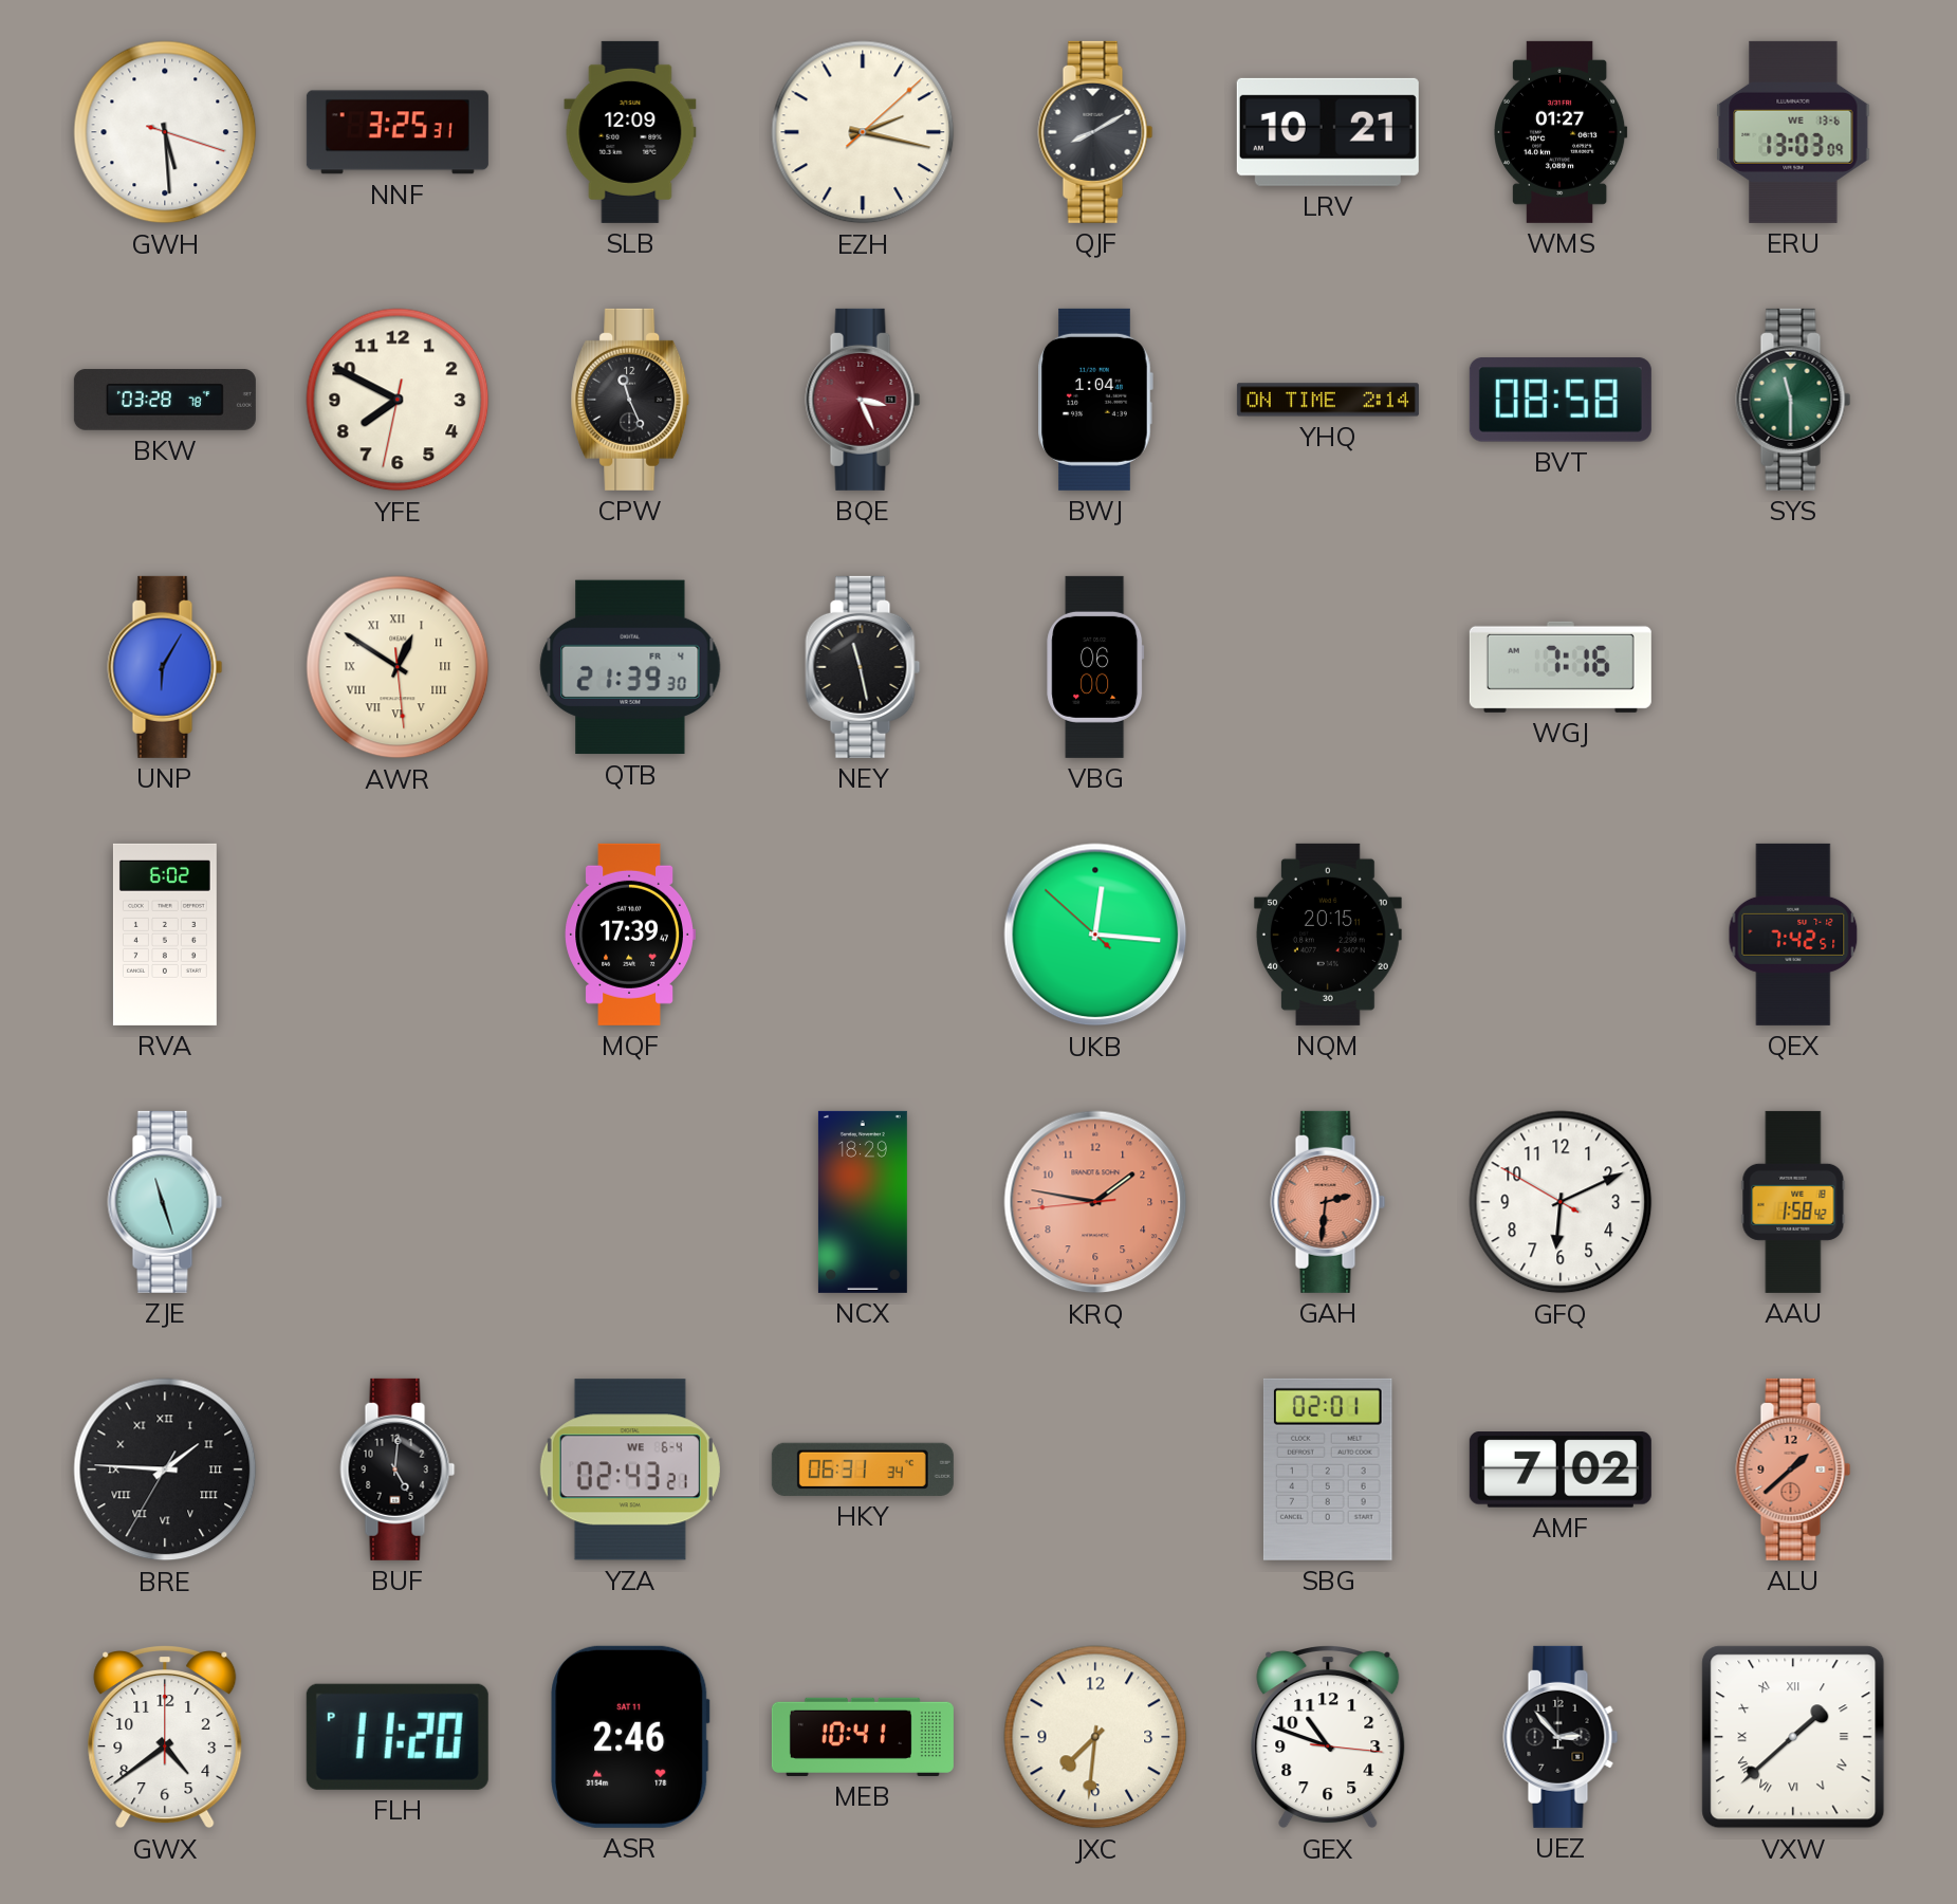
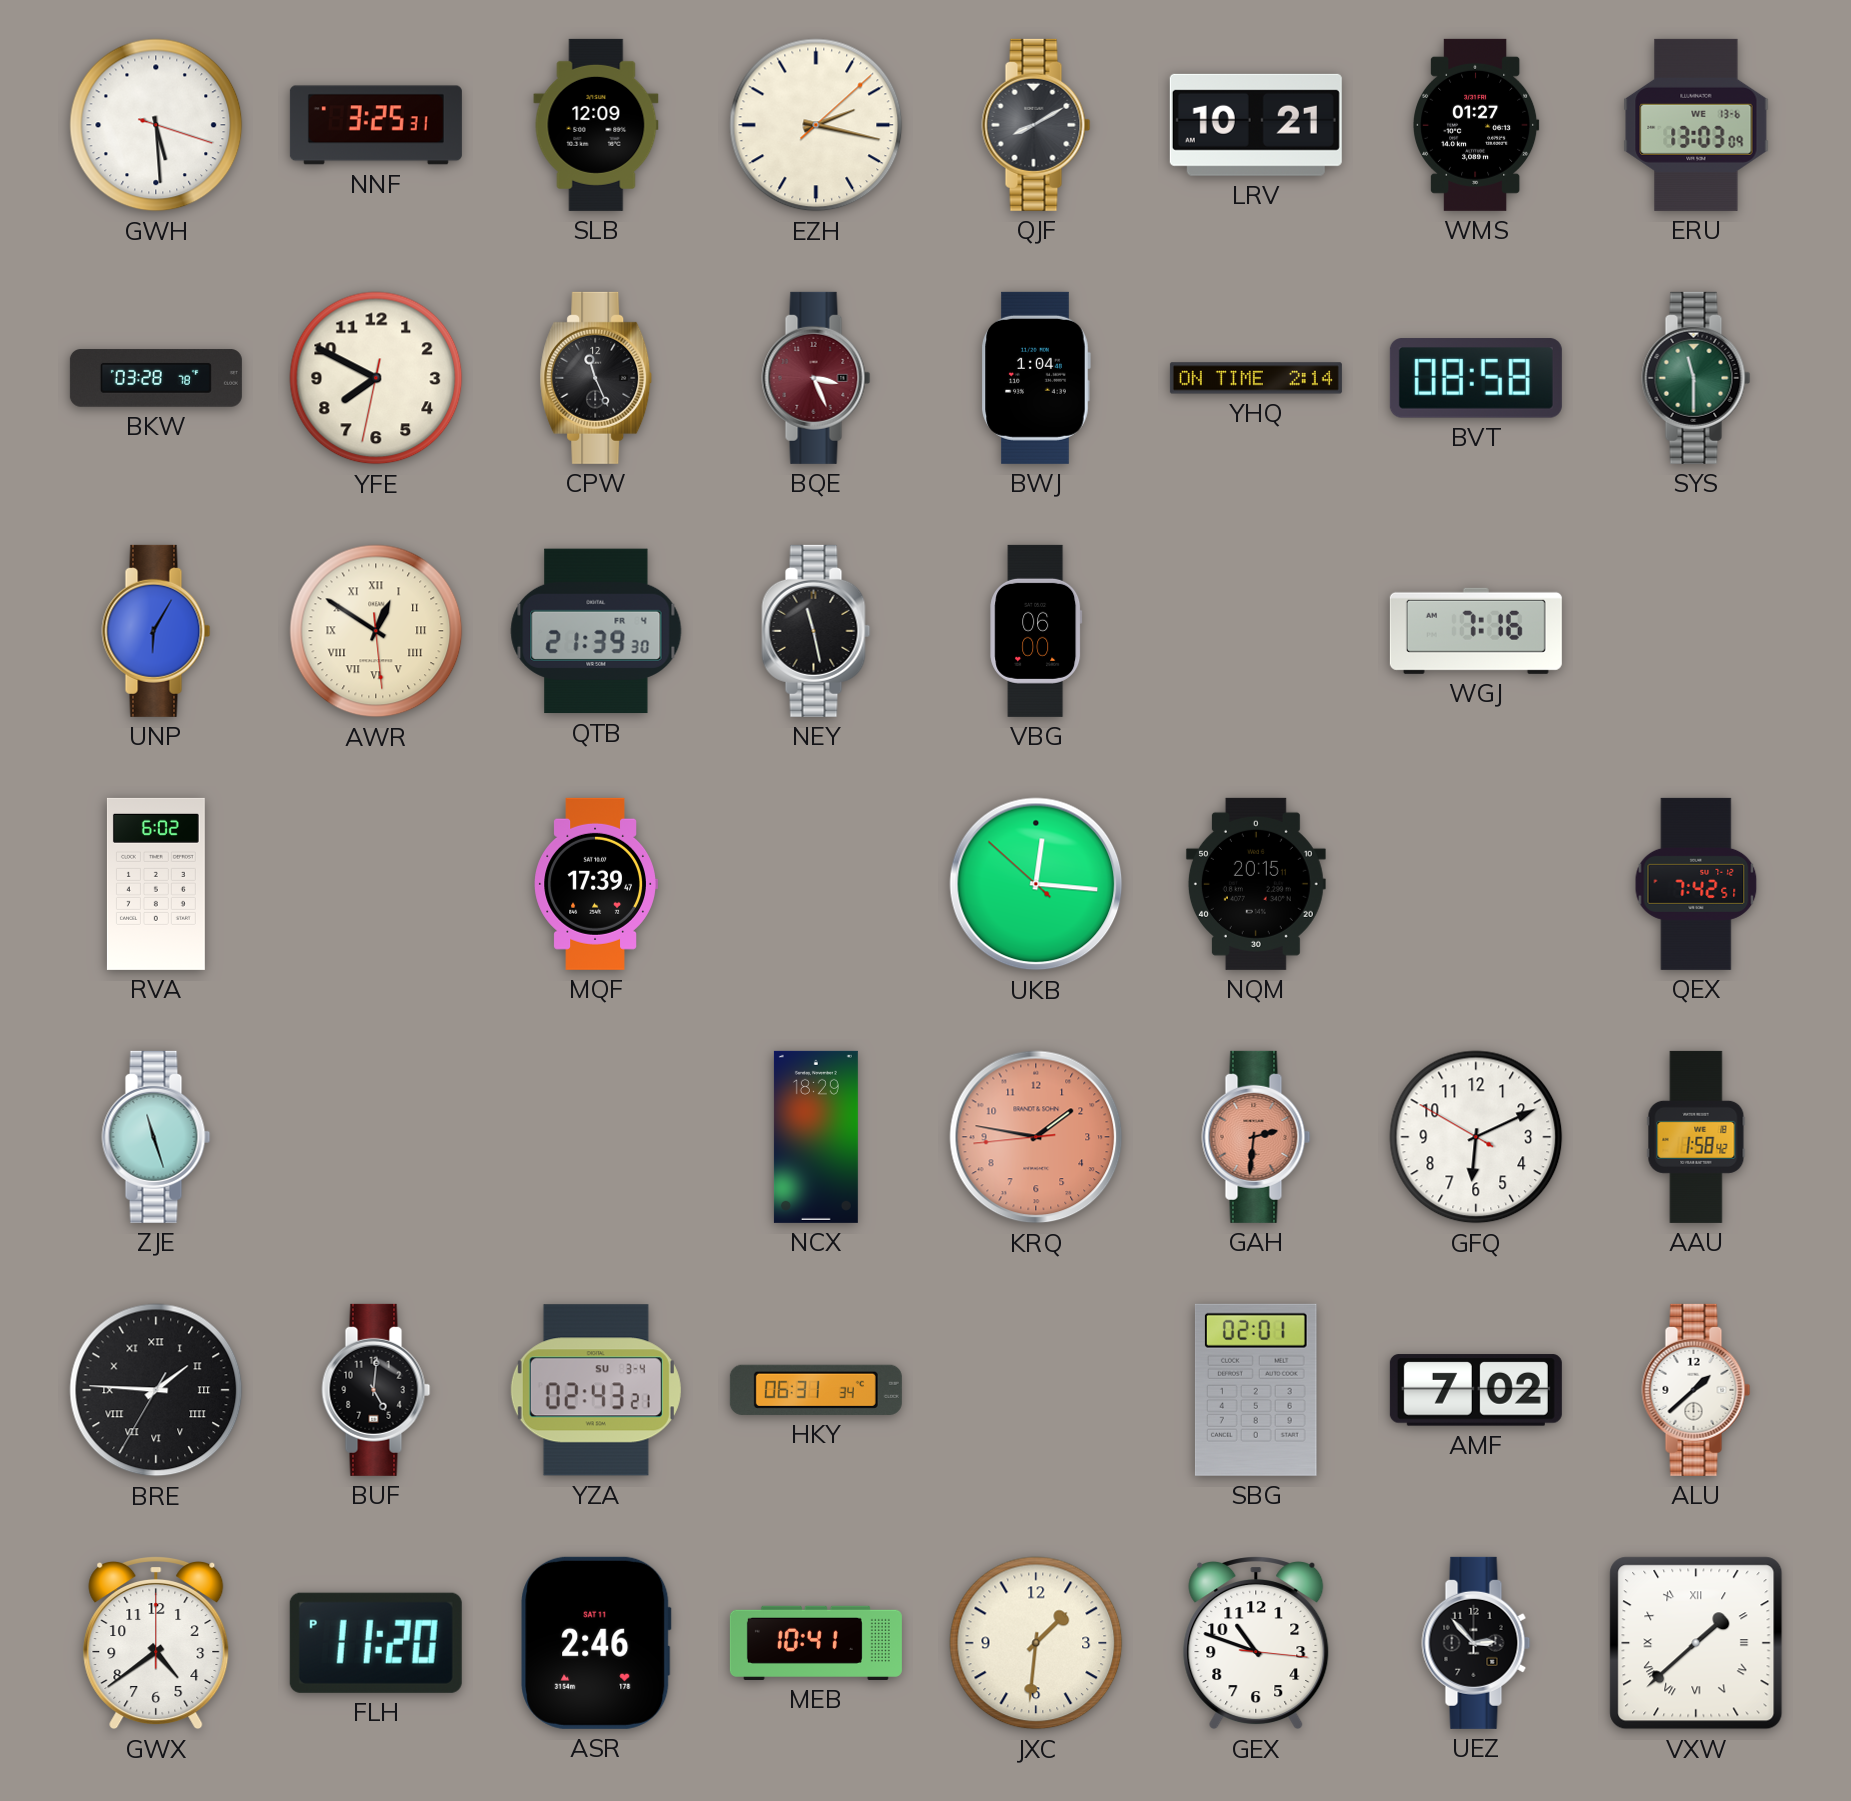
YZA date: WE 6-4 -> SU 3-4
ALU dial: salmon -> white
JXC: 7:31 -> 1:31
